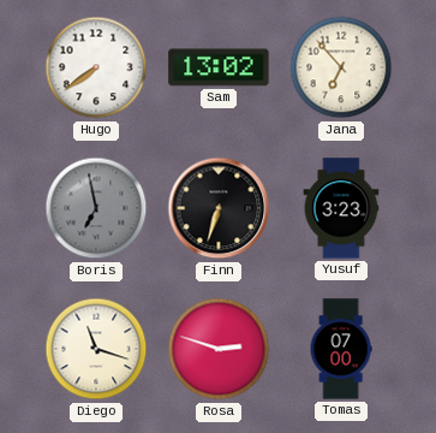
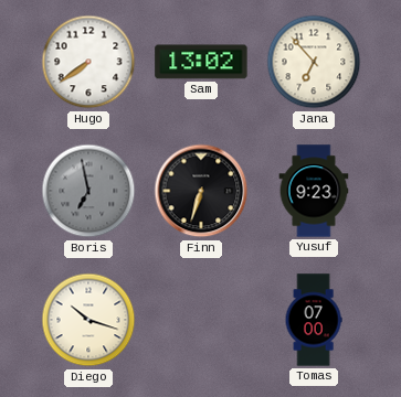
Yusuf: 3:23 -> 9:23
Diego: 11:18 -> 10:18
Rosa: 2:48 -> none
